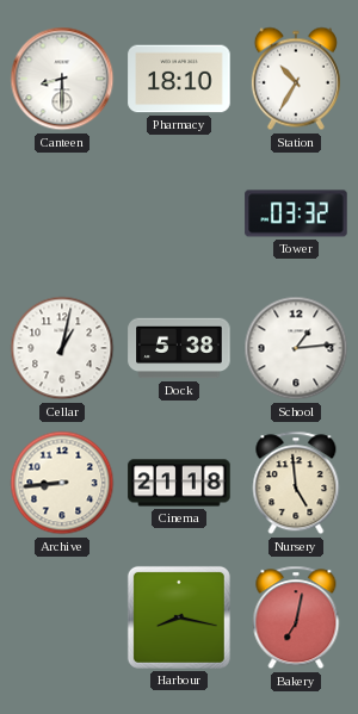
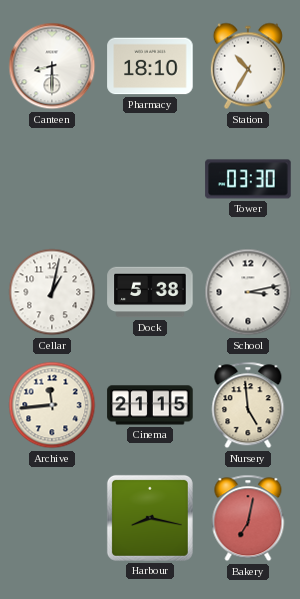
Tower: 03:32 -> 03:30
School: 1:14 -> 3:13
Archive: 8:44 -> 11:44
Cinema: 21:18 -> 21:15
